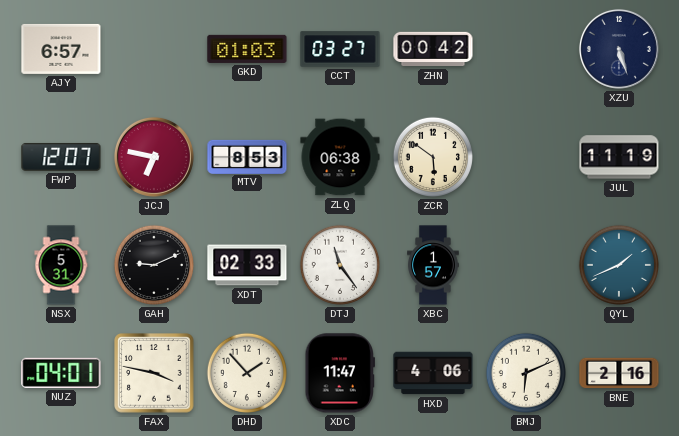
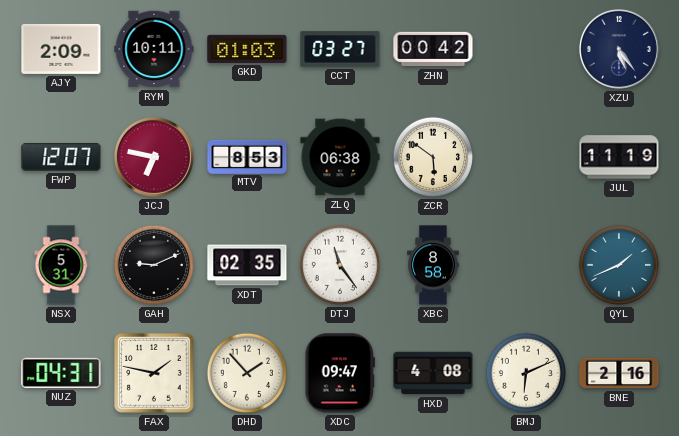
AJY: 6:57 -> 2:09
RYM: none -> 10:11
XZU: 5:27 -> 5:24
XDT: 02:33 -> 02:35
XBC: 1:57 -> 8:58
NUZ: 04:01 -> 04:31
FAX: 3:47 -> 1:47
XDC: 11:47 -> 09:47
HXD: 4:06 -> 4:08
